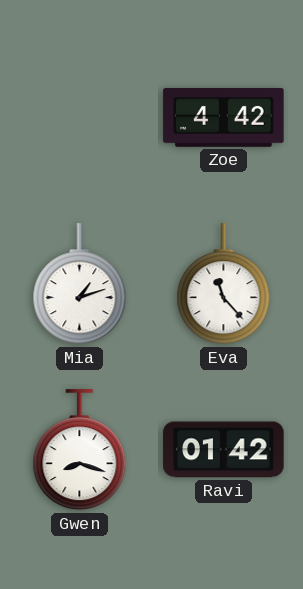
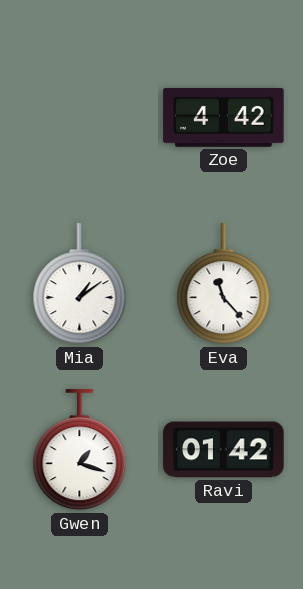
Mia: 1:12 -> 1:09
Gwen: 8:18 -> 1:18
